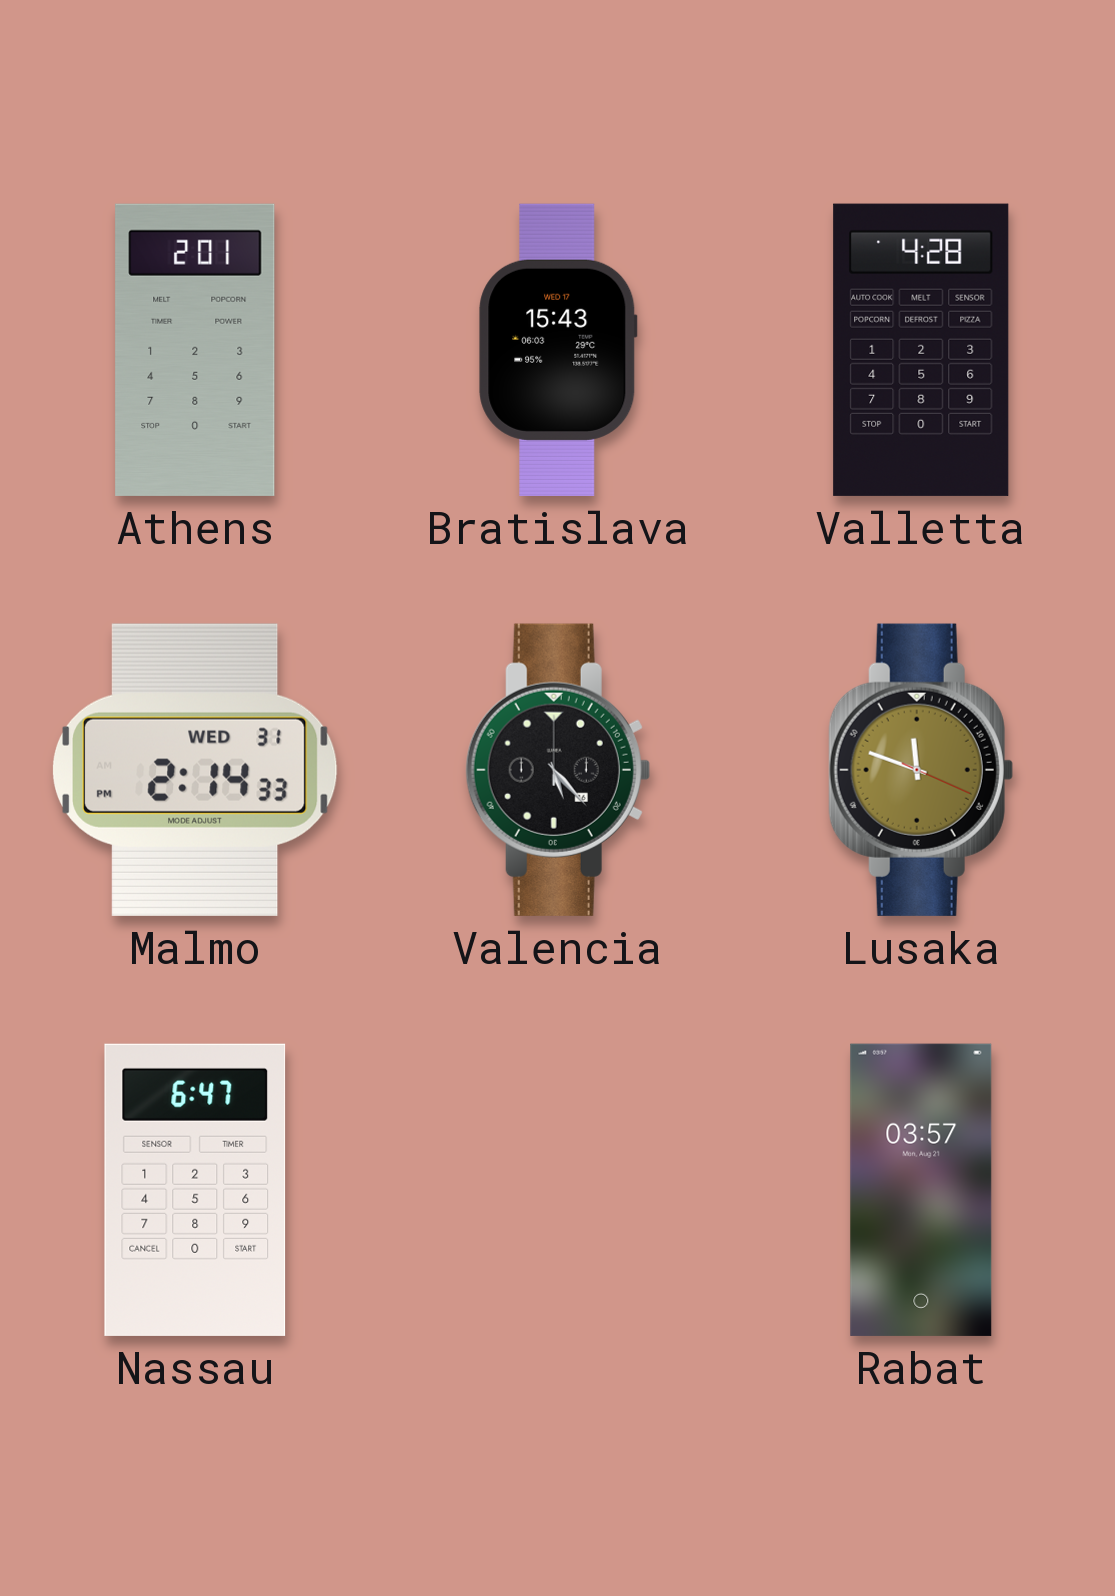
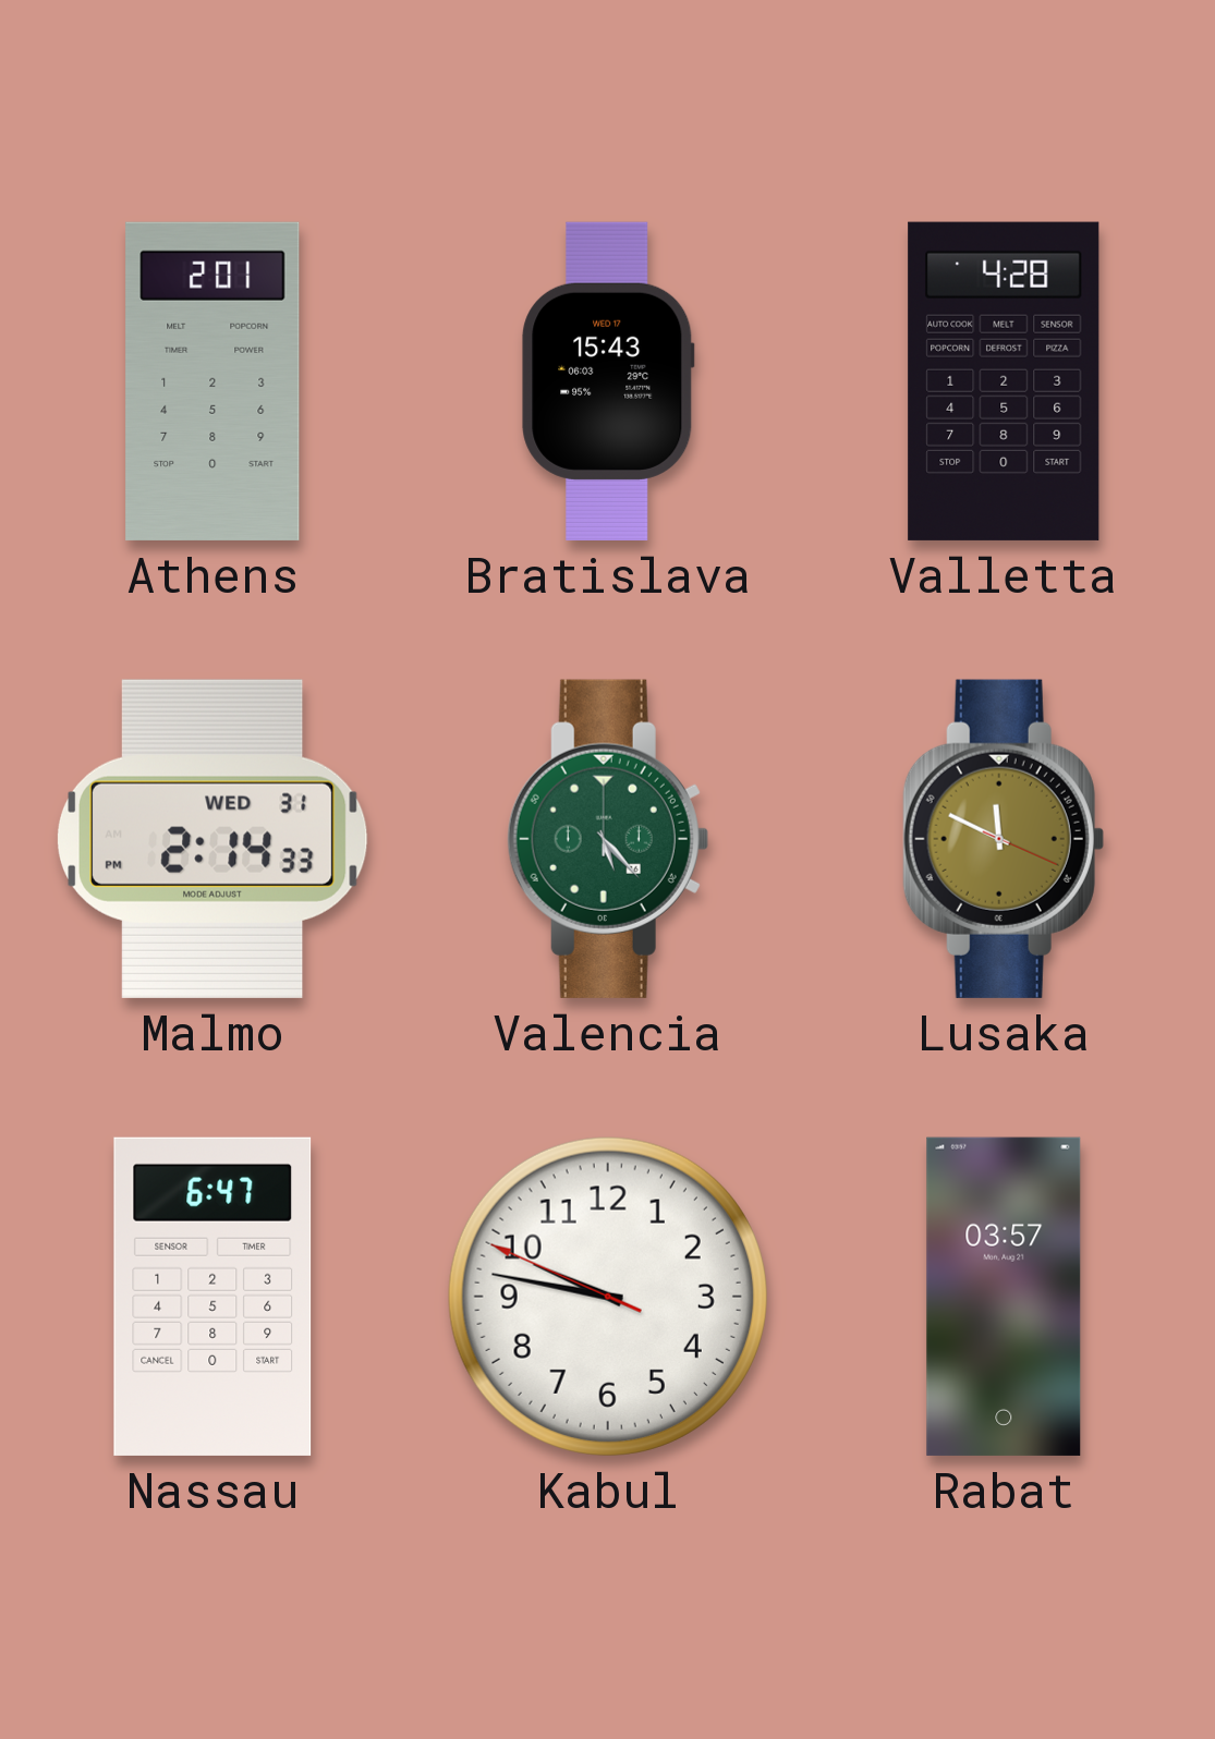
Valencia dial: black -> green
Lusaka: 11:48 -> 11:49
Kabul: none -> 9:46
